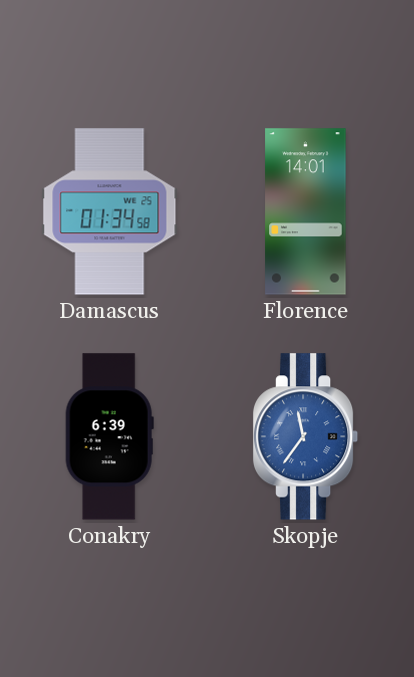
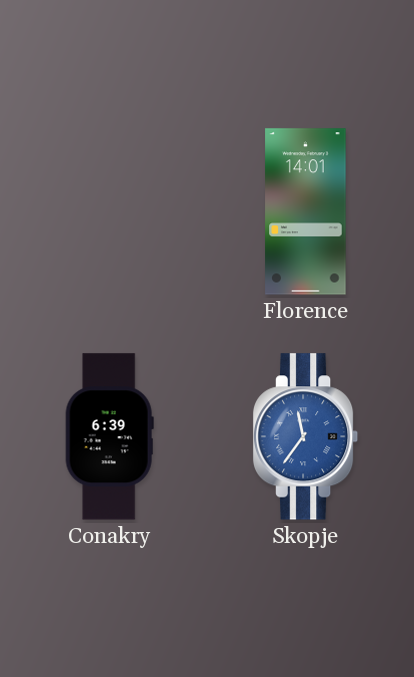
Damascus: 01:34 -> none
